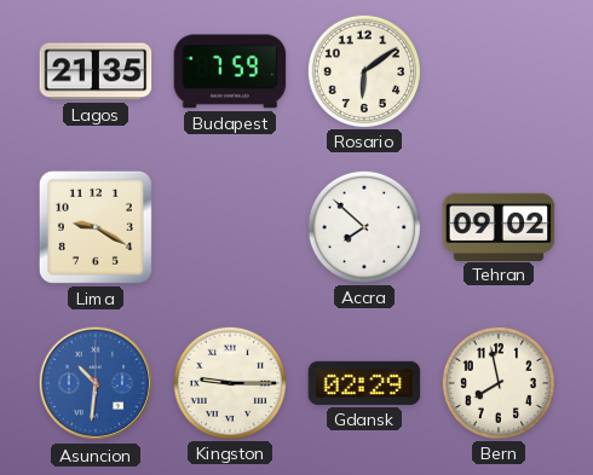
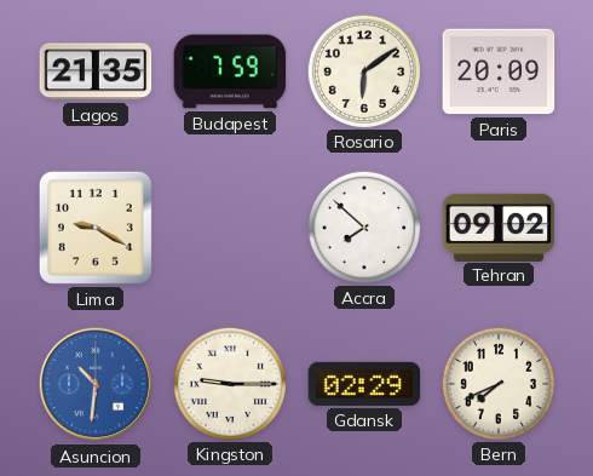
Paris: none -> 20:09
Bern: 7:58 -> 7:41
